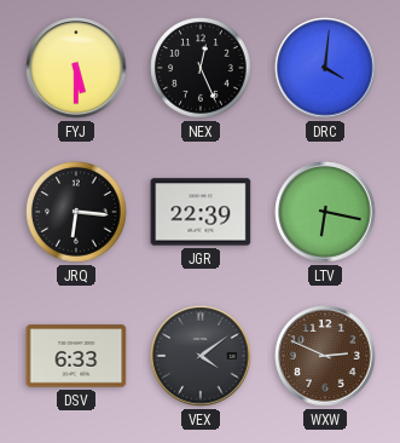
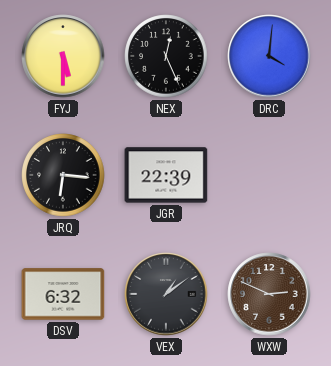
LTV: 6:17 -> none
DSV: 6:33 -> 6:32
VEX: 4:09 -> 1:09
